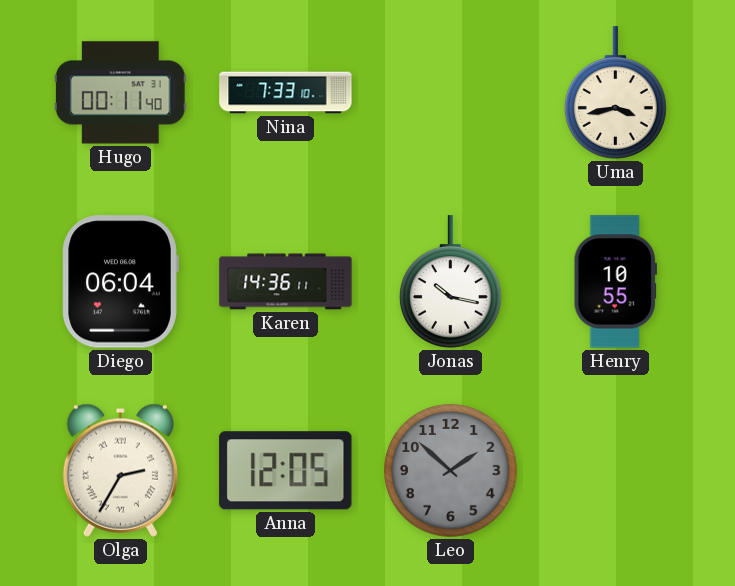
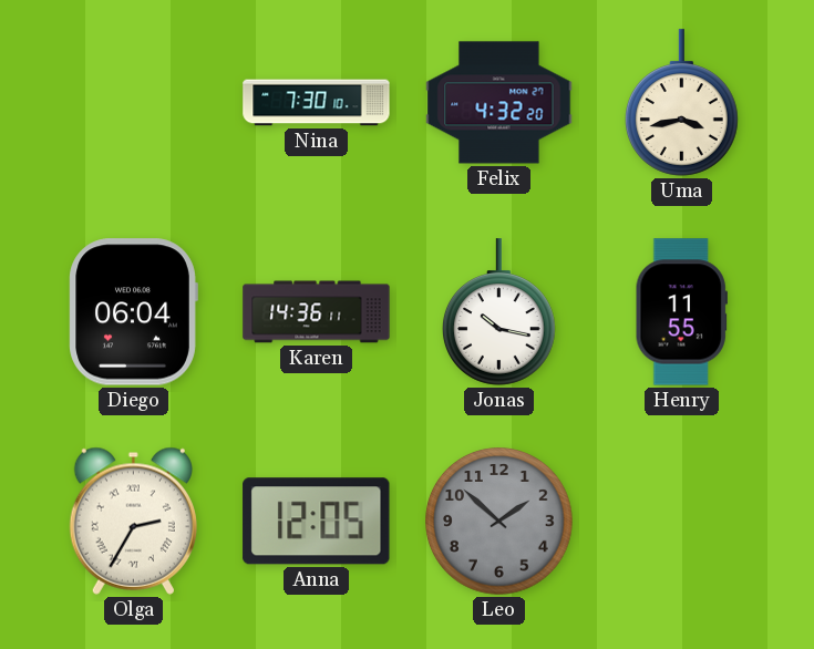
Hugo: 00:11 -> none
Nina: 7:33 -> 7:30
Felix: none -> 4:32
Henry: 10:55 -> 11:55
